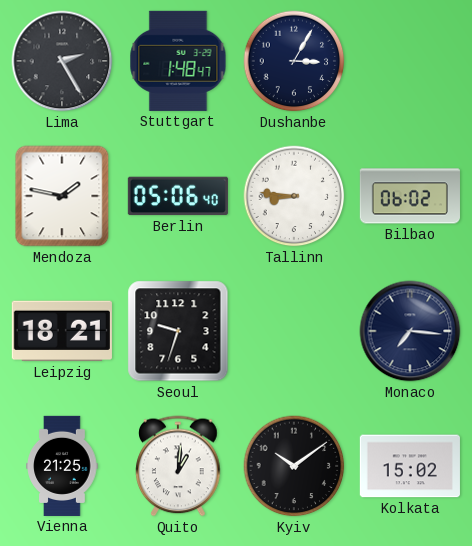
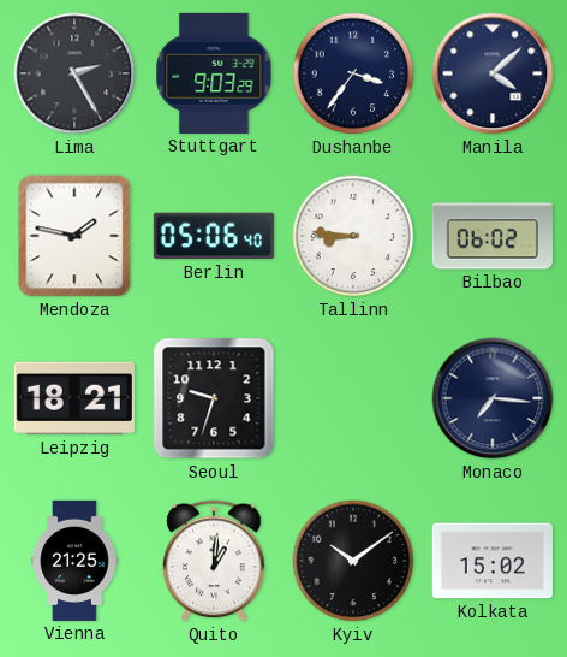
Stuttgart: 1:48 -> 9:03
Dushanbe: 3:05 -> 3:36
Manila: none -> 4:08
